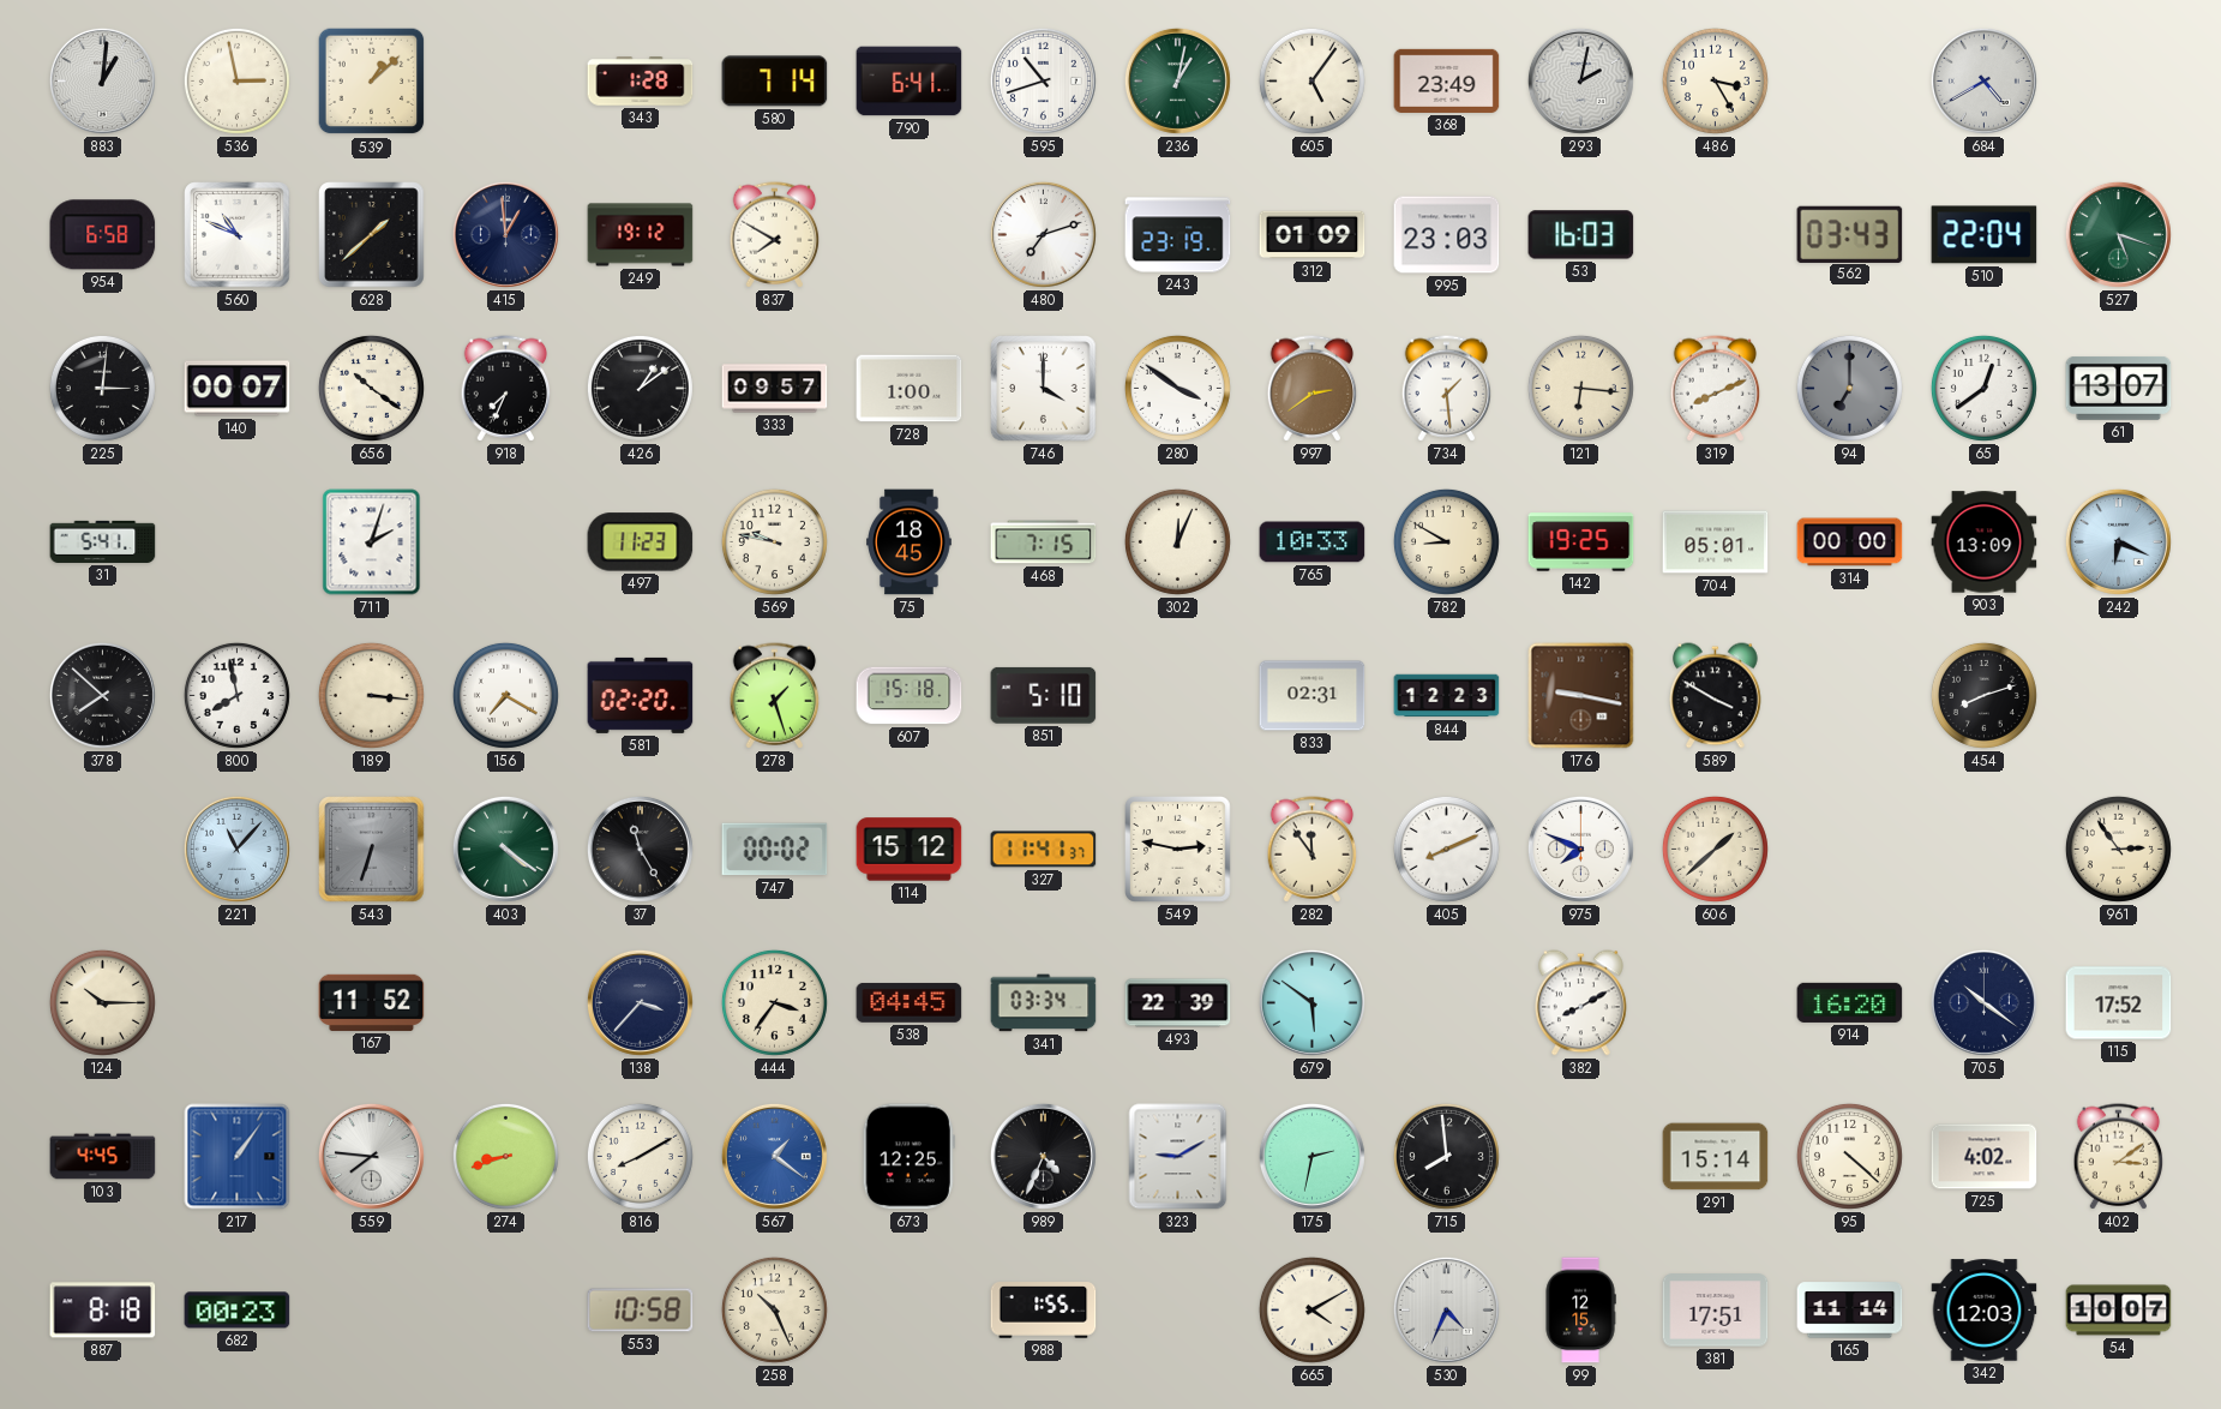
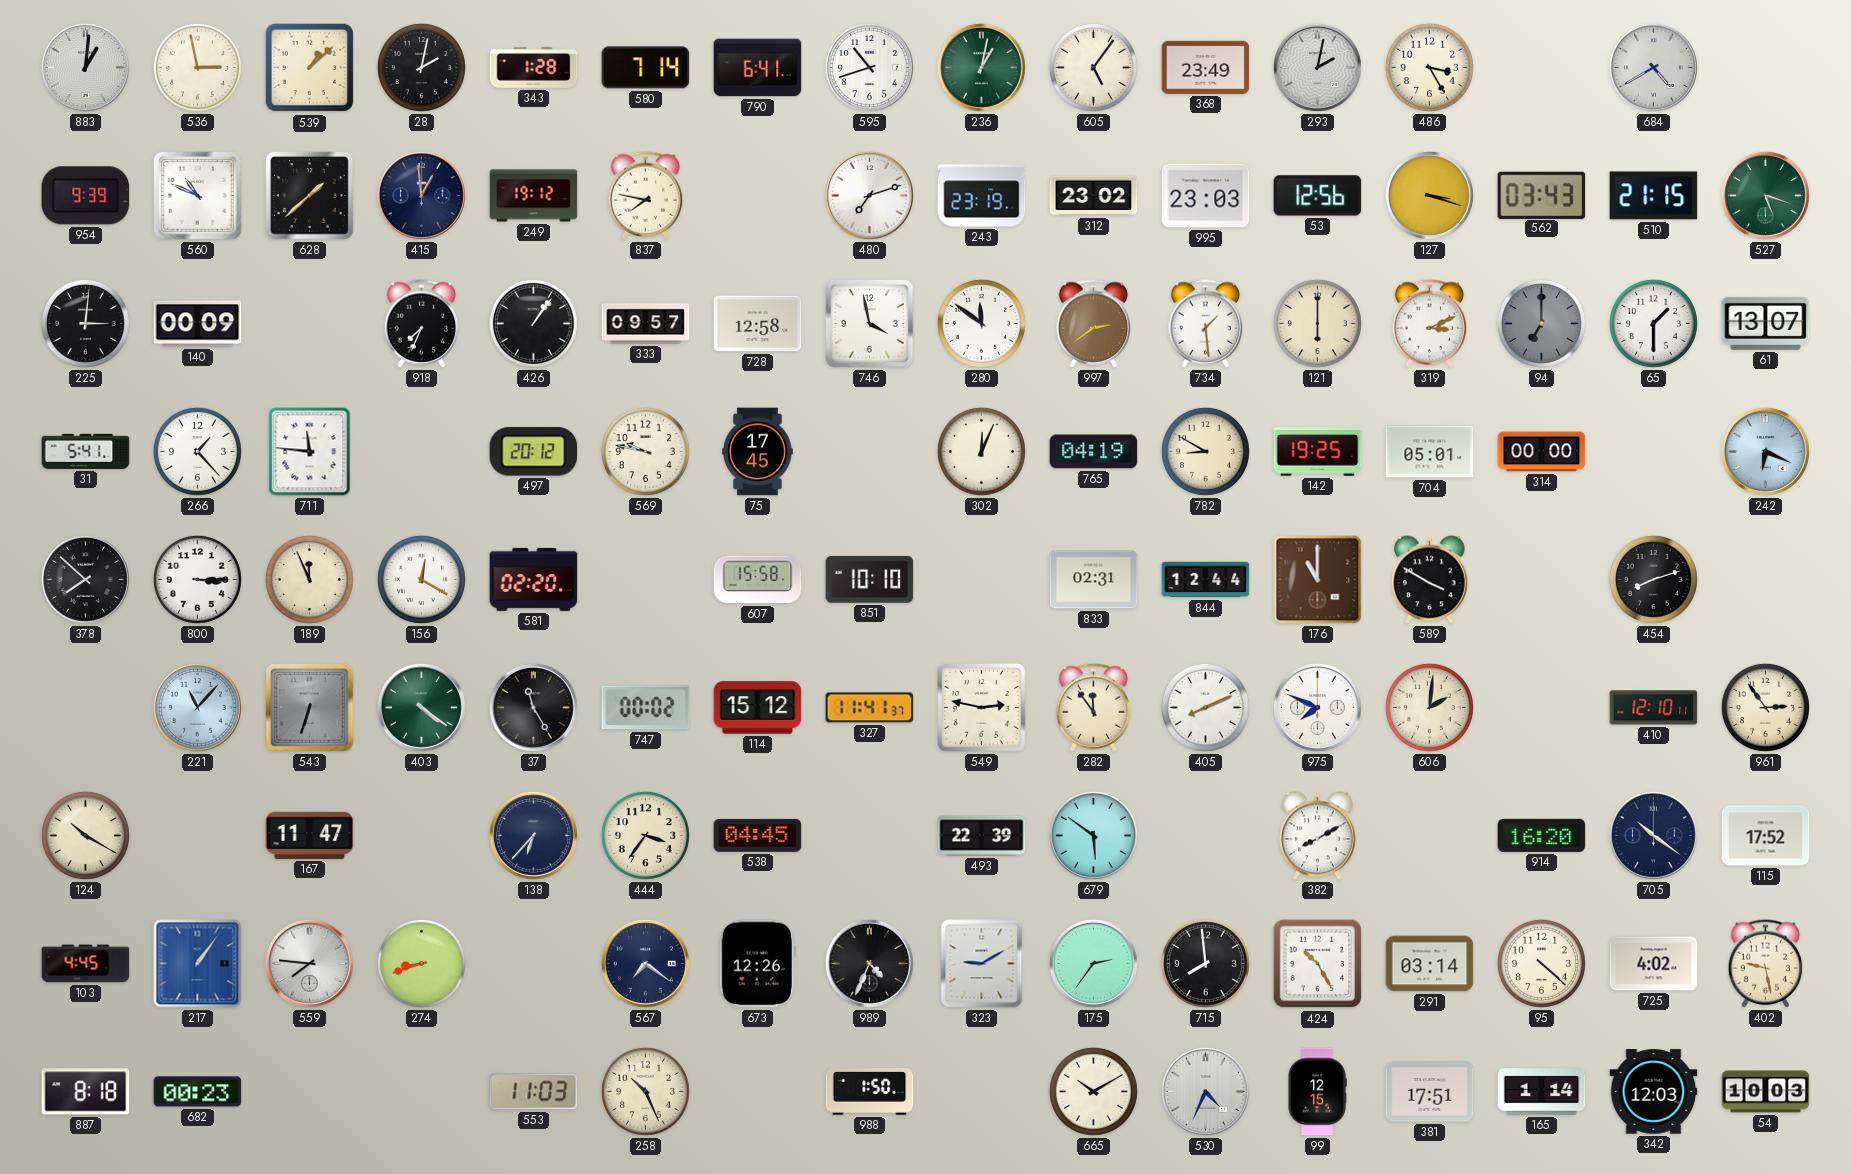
28: none -> 2:02
954: 6:58 -> 9:39
837: 7:50 -> 7:47
312: 01:09 -> 23:02
53: 16:03 -> 12:56
127: none -> 3:18
510: 22:04 -> 21:15
140: 00:07 -> 00:09
656: 10:21 -> none
426: 1:09 -> 1:06
728: 1:00 -> 12:58
746: 4:00 -> 3:58
280: 3:51 -> 11:51
121: 6:16 -> 6:00
319: 8:11 -> 3:11
65: 12:39 -> 1:30
266: none -> 1:23
711: 2:03 -> 11:46
497: 11:23 -> 20:12
75: 18:45 -> 17:45
468: 7:15 -> none
765: 10:33 -> 04:19
903: 13:09 -> none
800: 7:58 -> 3:15
189: 3:16 -> 11:56
156: 7:20 -> 12:20
278: 1:27 -> none
607: 15:18 -> 15:58
851: 5:10 -> 10:10
844: 12:23 -> 12:44
176: 9:17 -> 11:00
606: 1:38 -> 2:01
410: none -> 12:10
124: 10:15 -> 10:20
167: 11:52 -> 11:47
138: 3:37 -> 6:37
341: 03:34 -> none
816: 8:10 -> none
567: 1:21 -> 7:21
567 dial: blue -> navy
673: 12:25 -> 12:26
175: 2:32 -> 2:36
424: none -> 10:25
291: 15:14 -> 03:14
402: 3:09 -> 9:28
553: 10:58 -> 11:03
988: 1:55 -> 1:50
665: 4:10 -> 10:10
165: 11:14 -> 1:14
54: 10:07 -> 10:03
